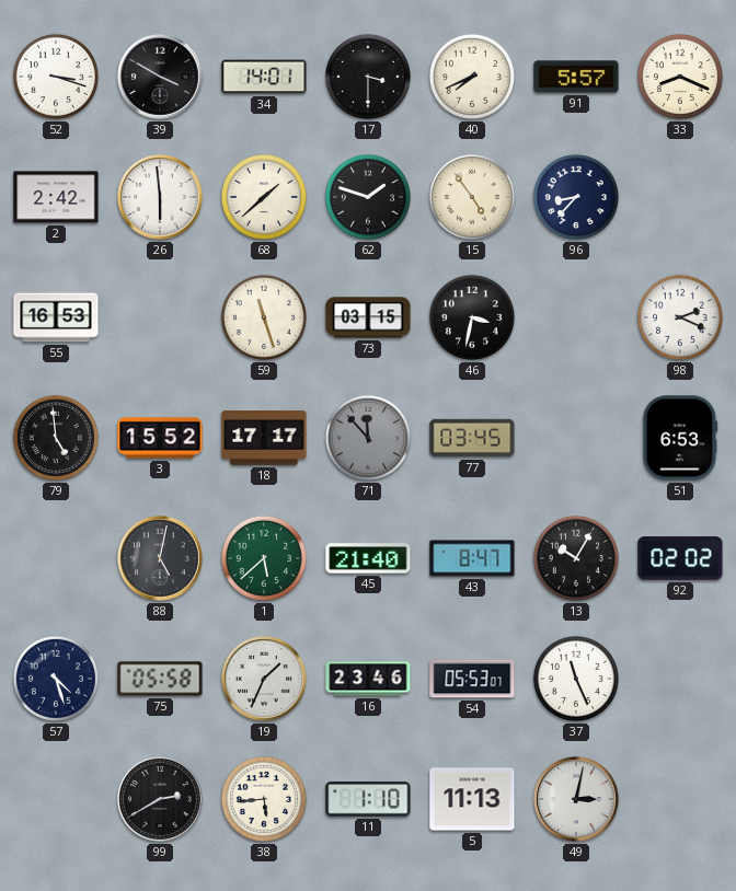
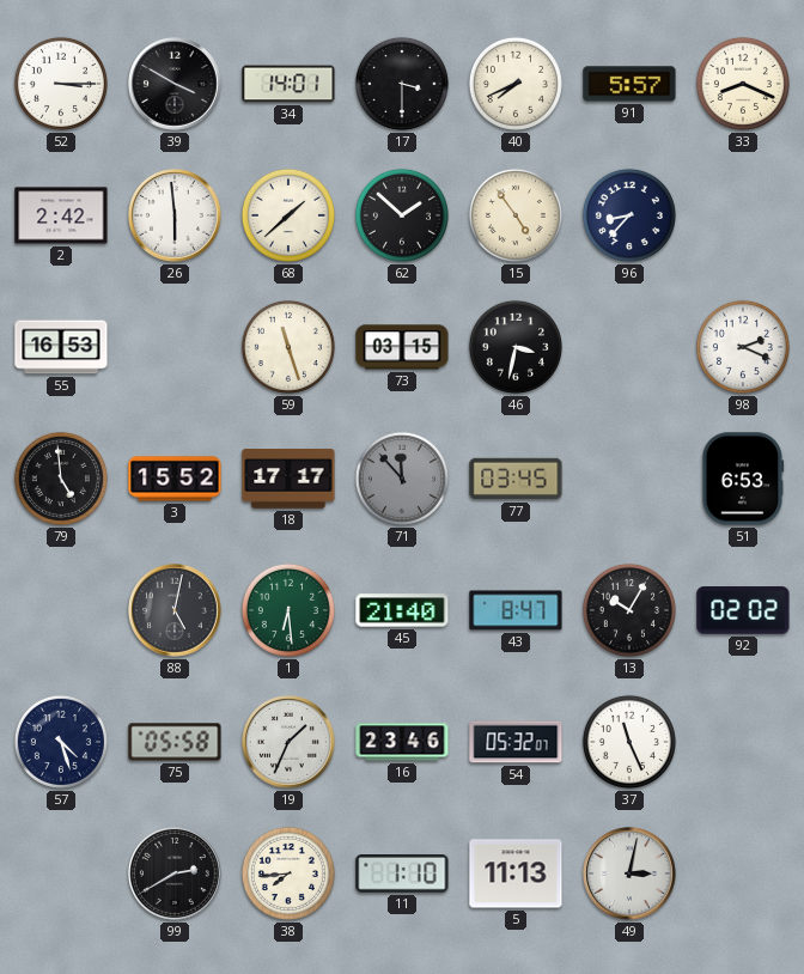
52: 3:18 -> 3:15
62: 1:48 -> 1:52
1: 5:38 -> 6:29
54: 05:53 -> 05:32
38: 5:44 -> 7:44
